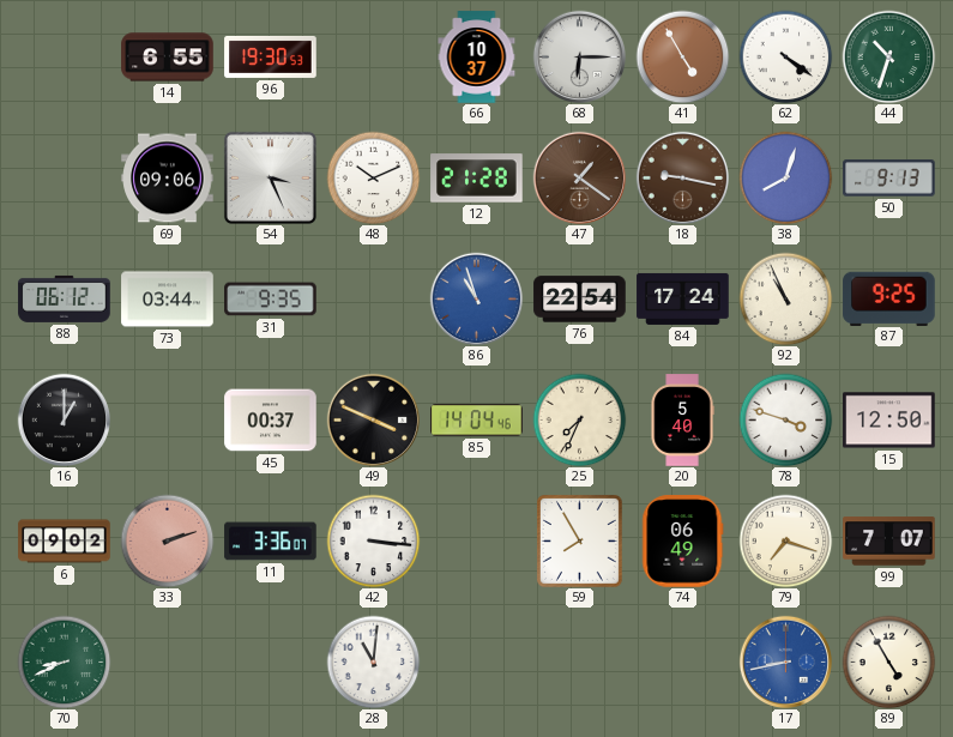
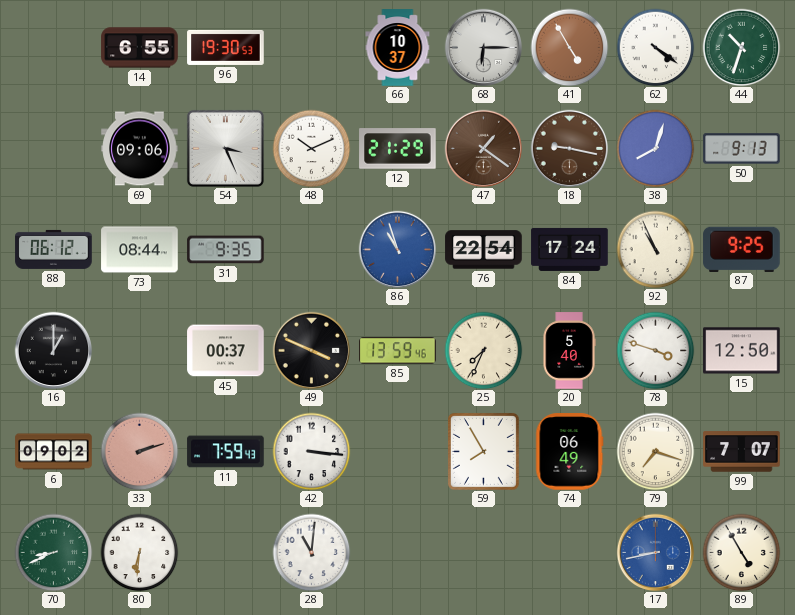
12: 21:28 -> 21:29
73: 03:44 -> 08:44
85: 14:04 -> 13:59
11: 3:36 -> 7:59
80: none -> 6:31
